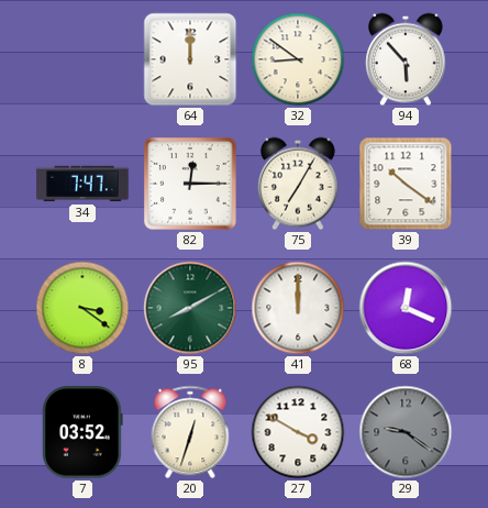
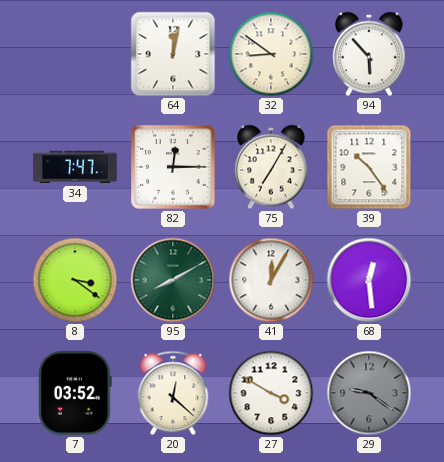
64: 12:00 -> 12:02
39: 10:21 -> 10:24
41: 12:00 -> 12:05
68: 12:19 -> 12:29
20: 12:33 -> 12:22
